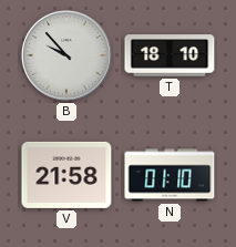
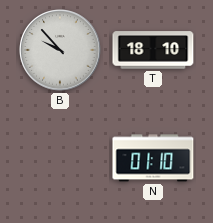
V: 21:58 -> none
